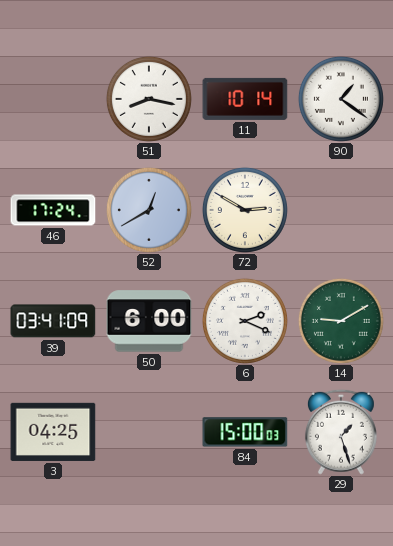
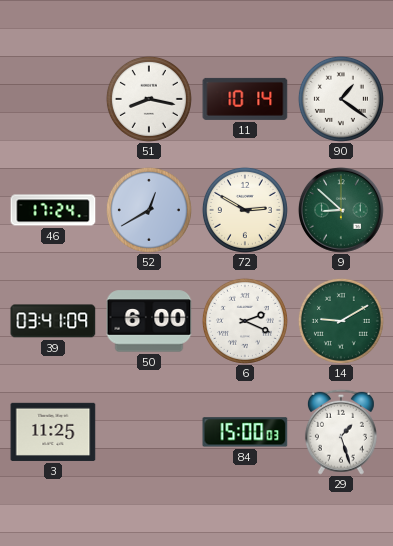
9: none -> 8:52
3: 04:25 -> 11:25
